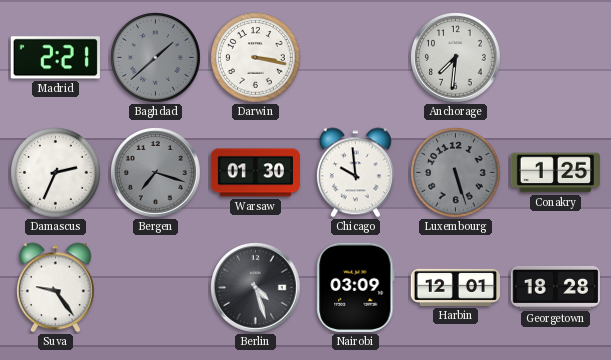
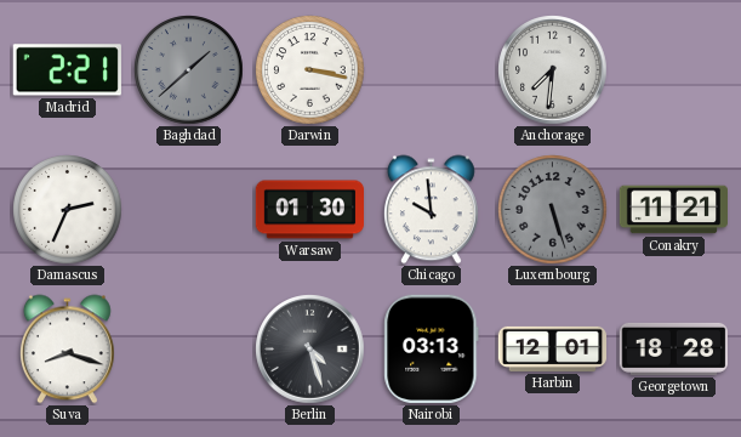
Bergen: 7:18 -> none
Conakry: 1:25 -> 11:21
Suva: 9:24 -> 8:18
Nairobi: 03:09 -> 03:13
